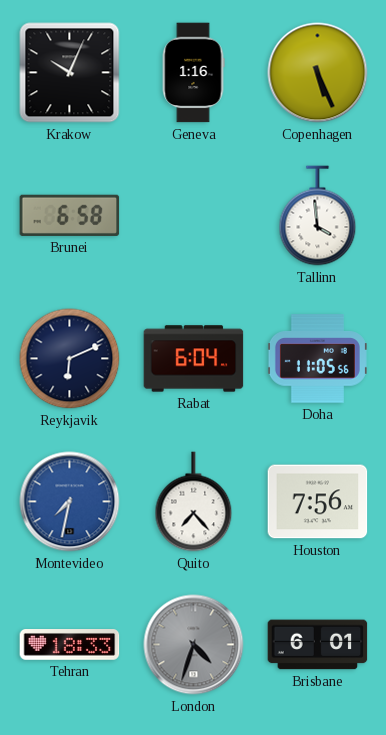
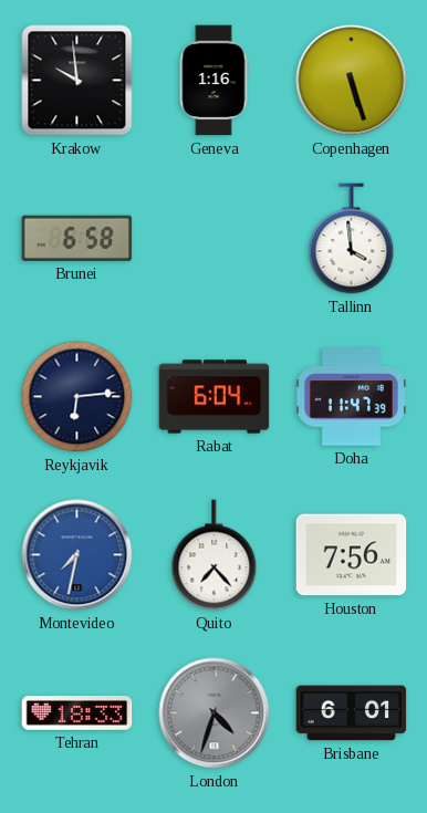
Krakow: 10:04 -> 9:59
Copenhagen: 5:26 -> 5:27
Reykjavik: 6:11 -> 6:14
Doha: 11:05 -> 11:47
